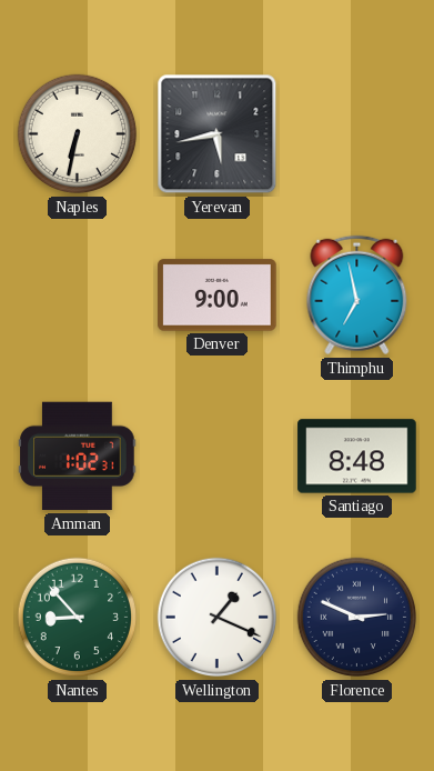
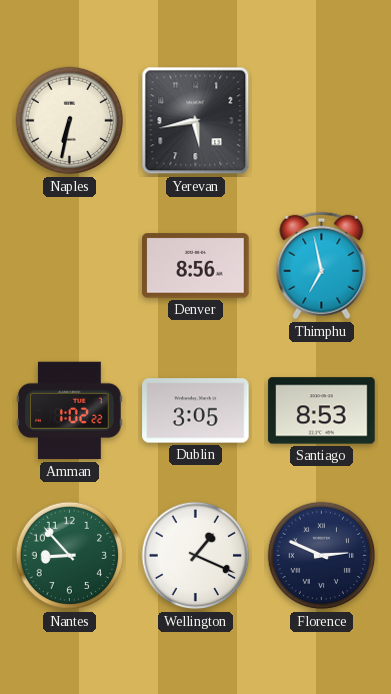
Denver: 9:00 -> 8:56
Amman: 1:02:31 -> 1:02:22
Dublin: none -> 3:05
Santiago: 8:48 -> 8:53
